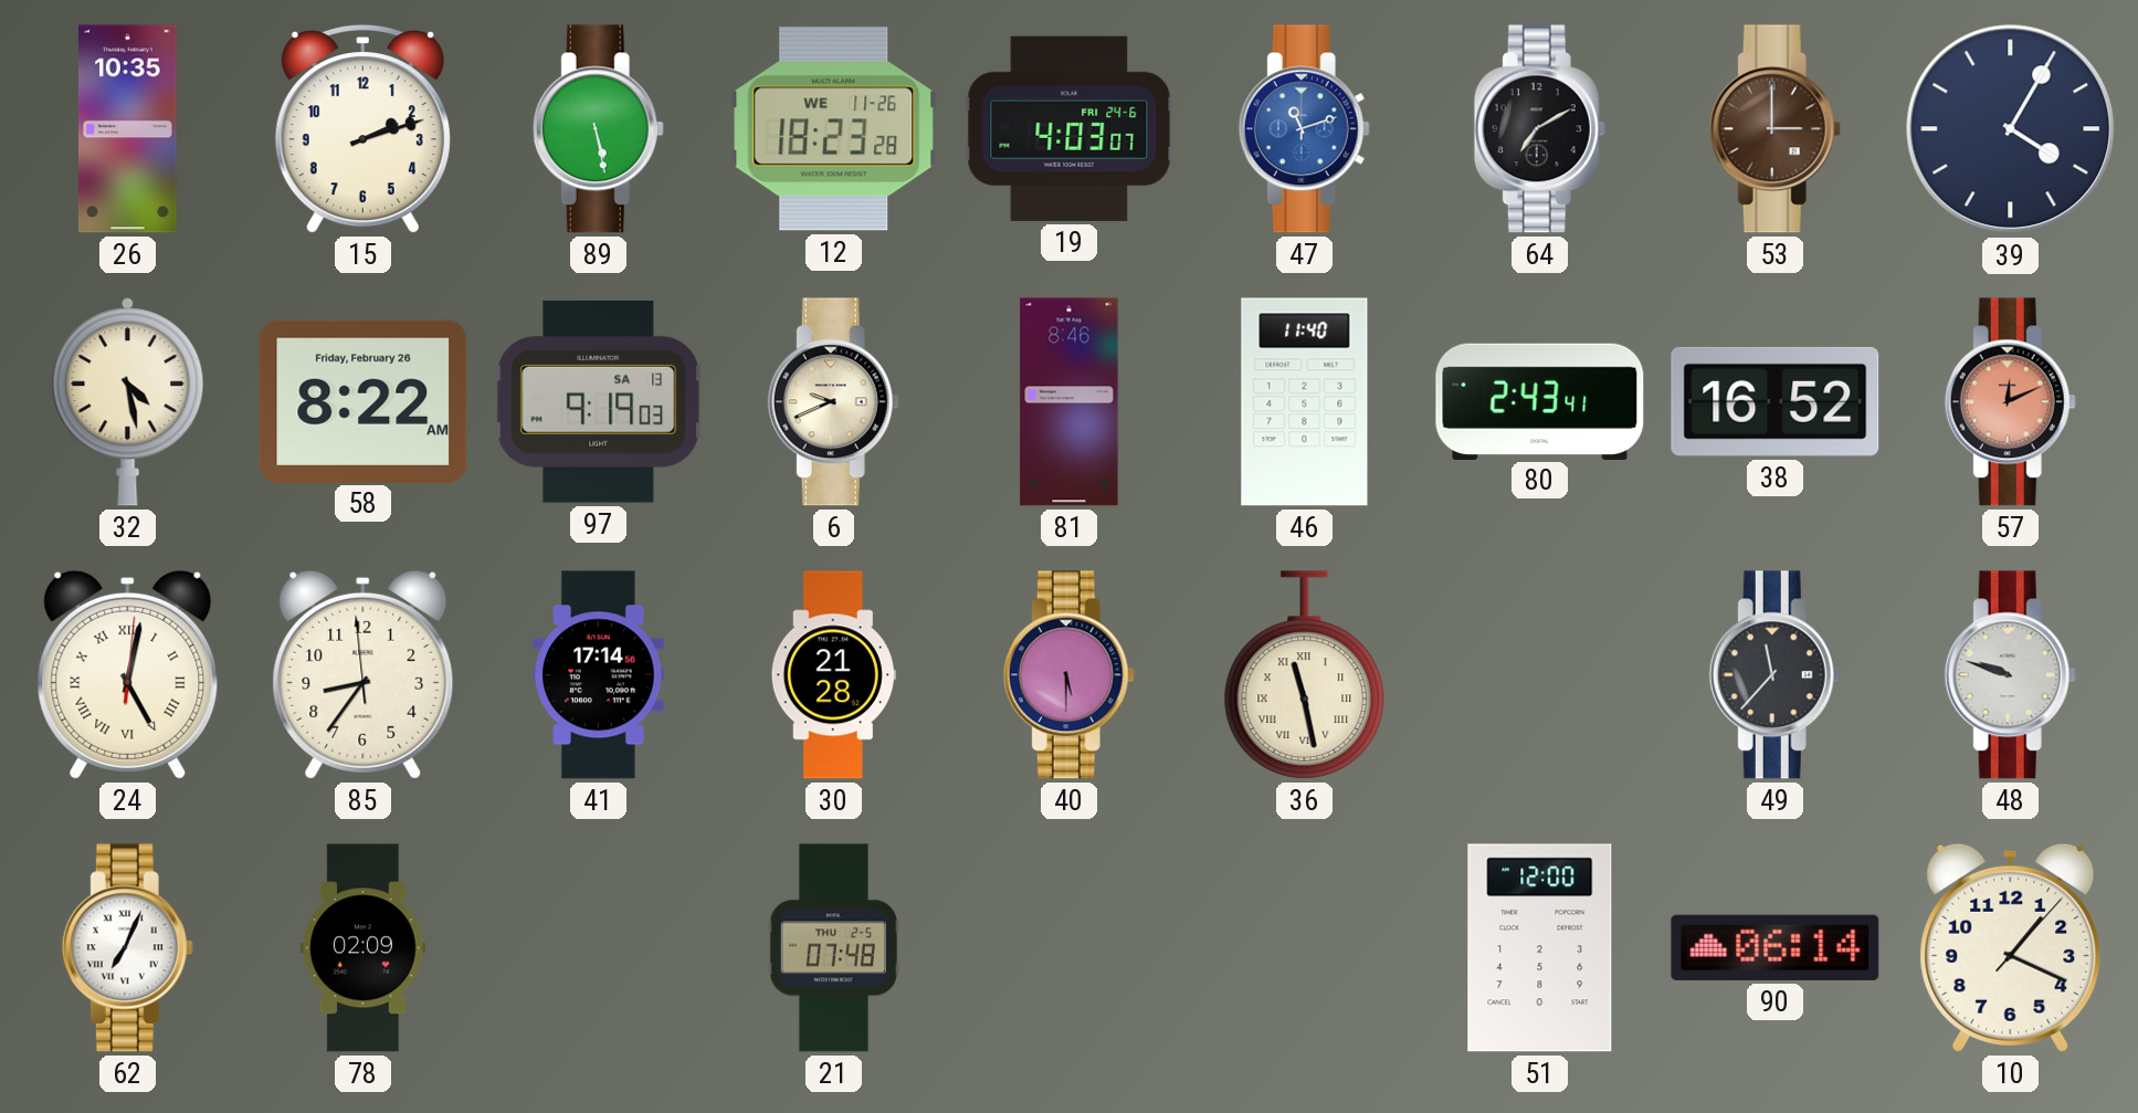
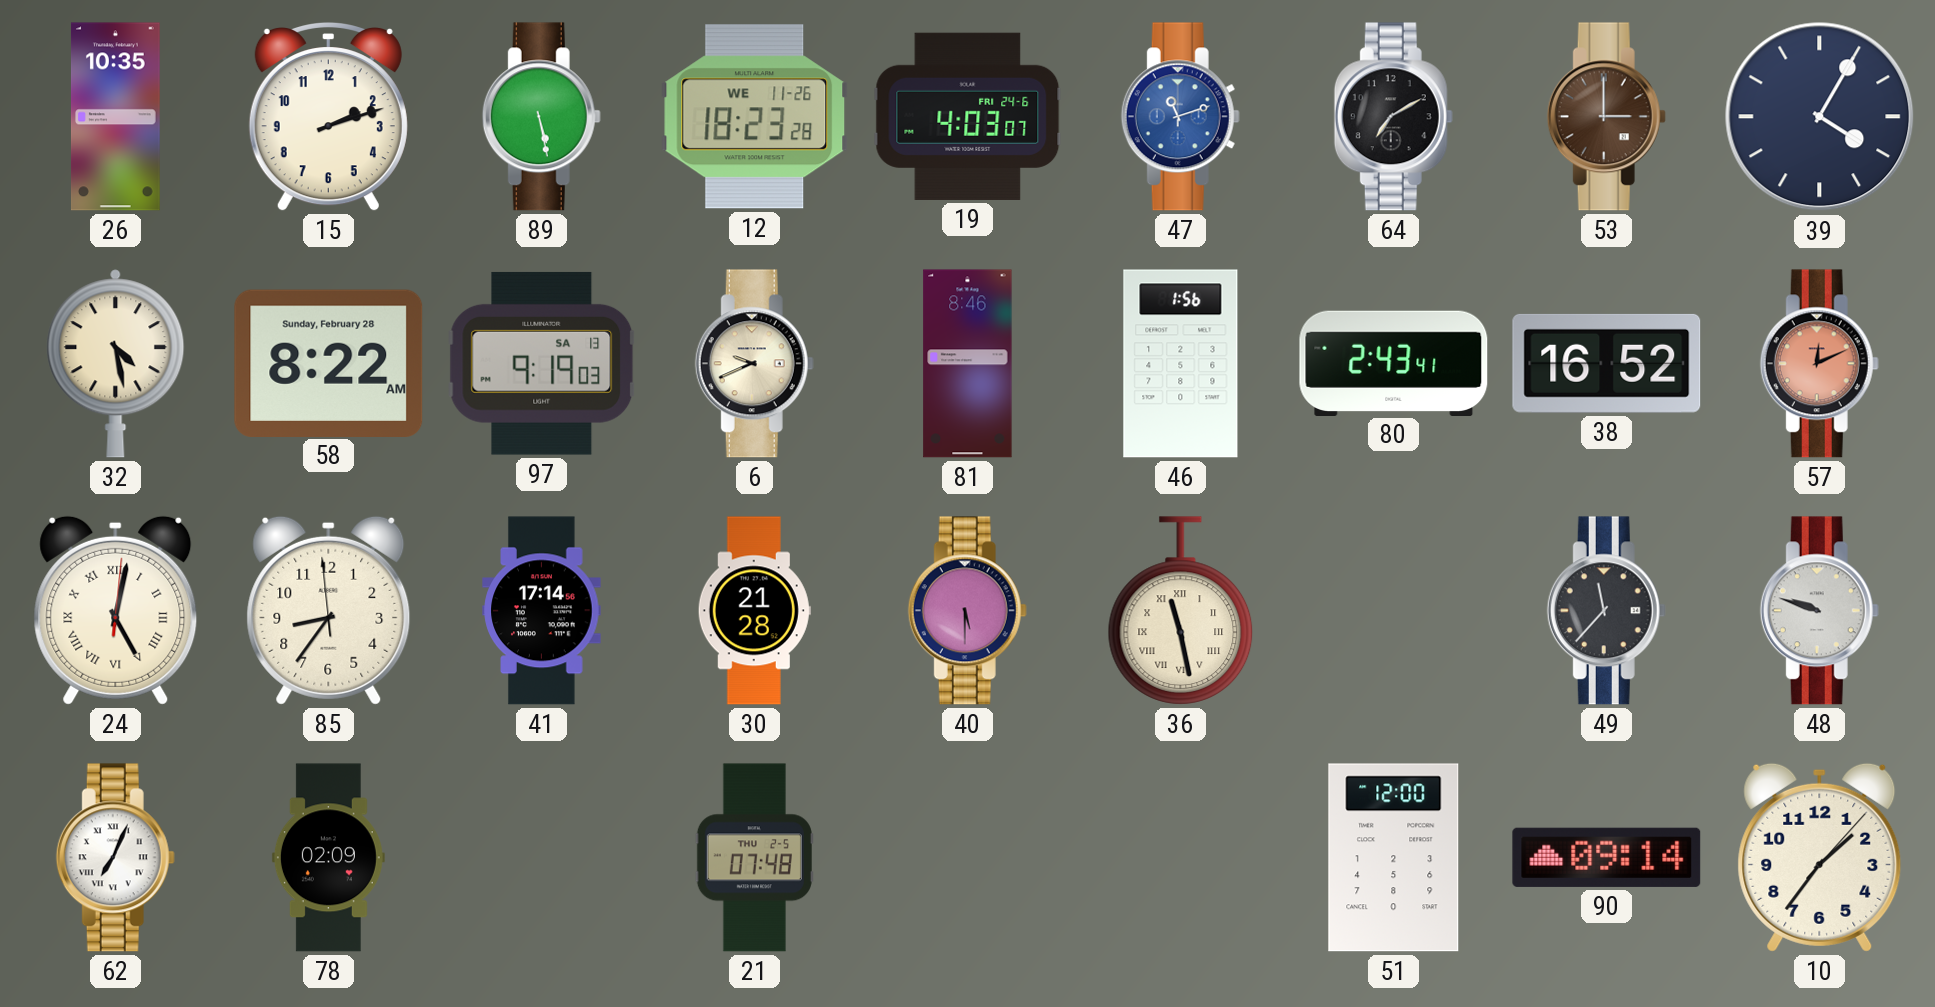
58 date: Friday, February 26 -> Sunday, February 28
46: 11:40 -> 1:56
90: 06:14 -> 09:14
10: 1:19 -> 1:36
